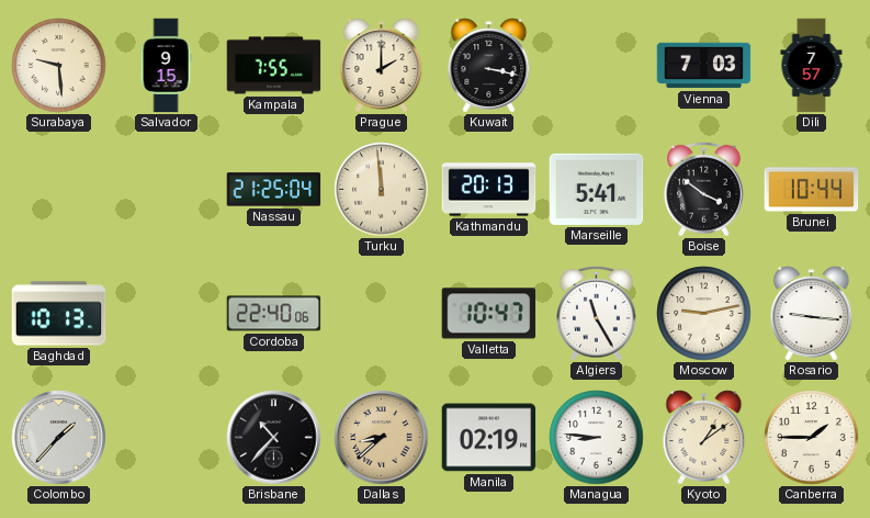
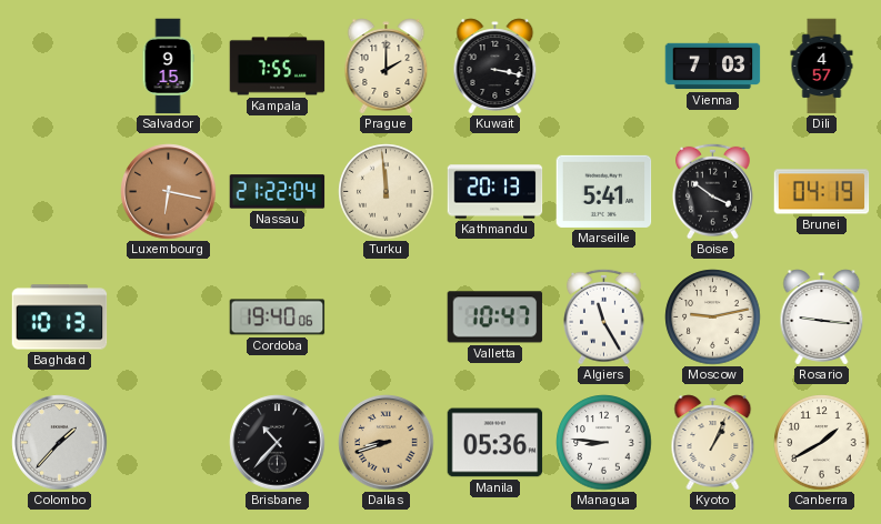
Surabaya: 9:29 -> none
Dili: 7:57 -> 4:57
Luxembourg: none -> 6:17
Nassau: 21:25 -> 21:22
Brunei: 10:44 -> 04:19
Cordoba: 22:40 -> 19:40
Dallas: 8:38 -> 8:42
Manila: 02:19 -> 05:36
Kyoto: 1:09 -> 1:04
Canberra: 1:45 -> 1:40
